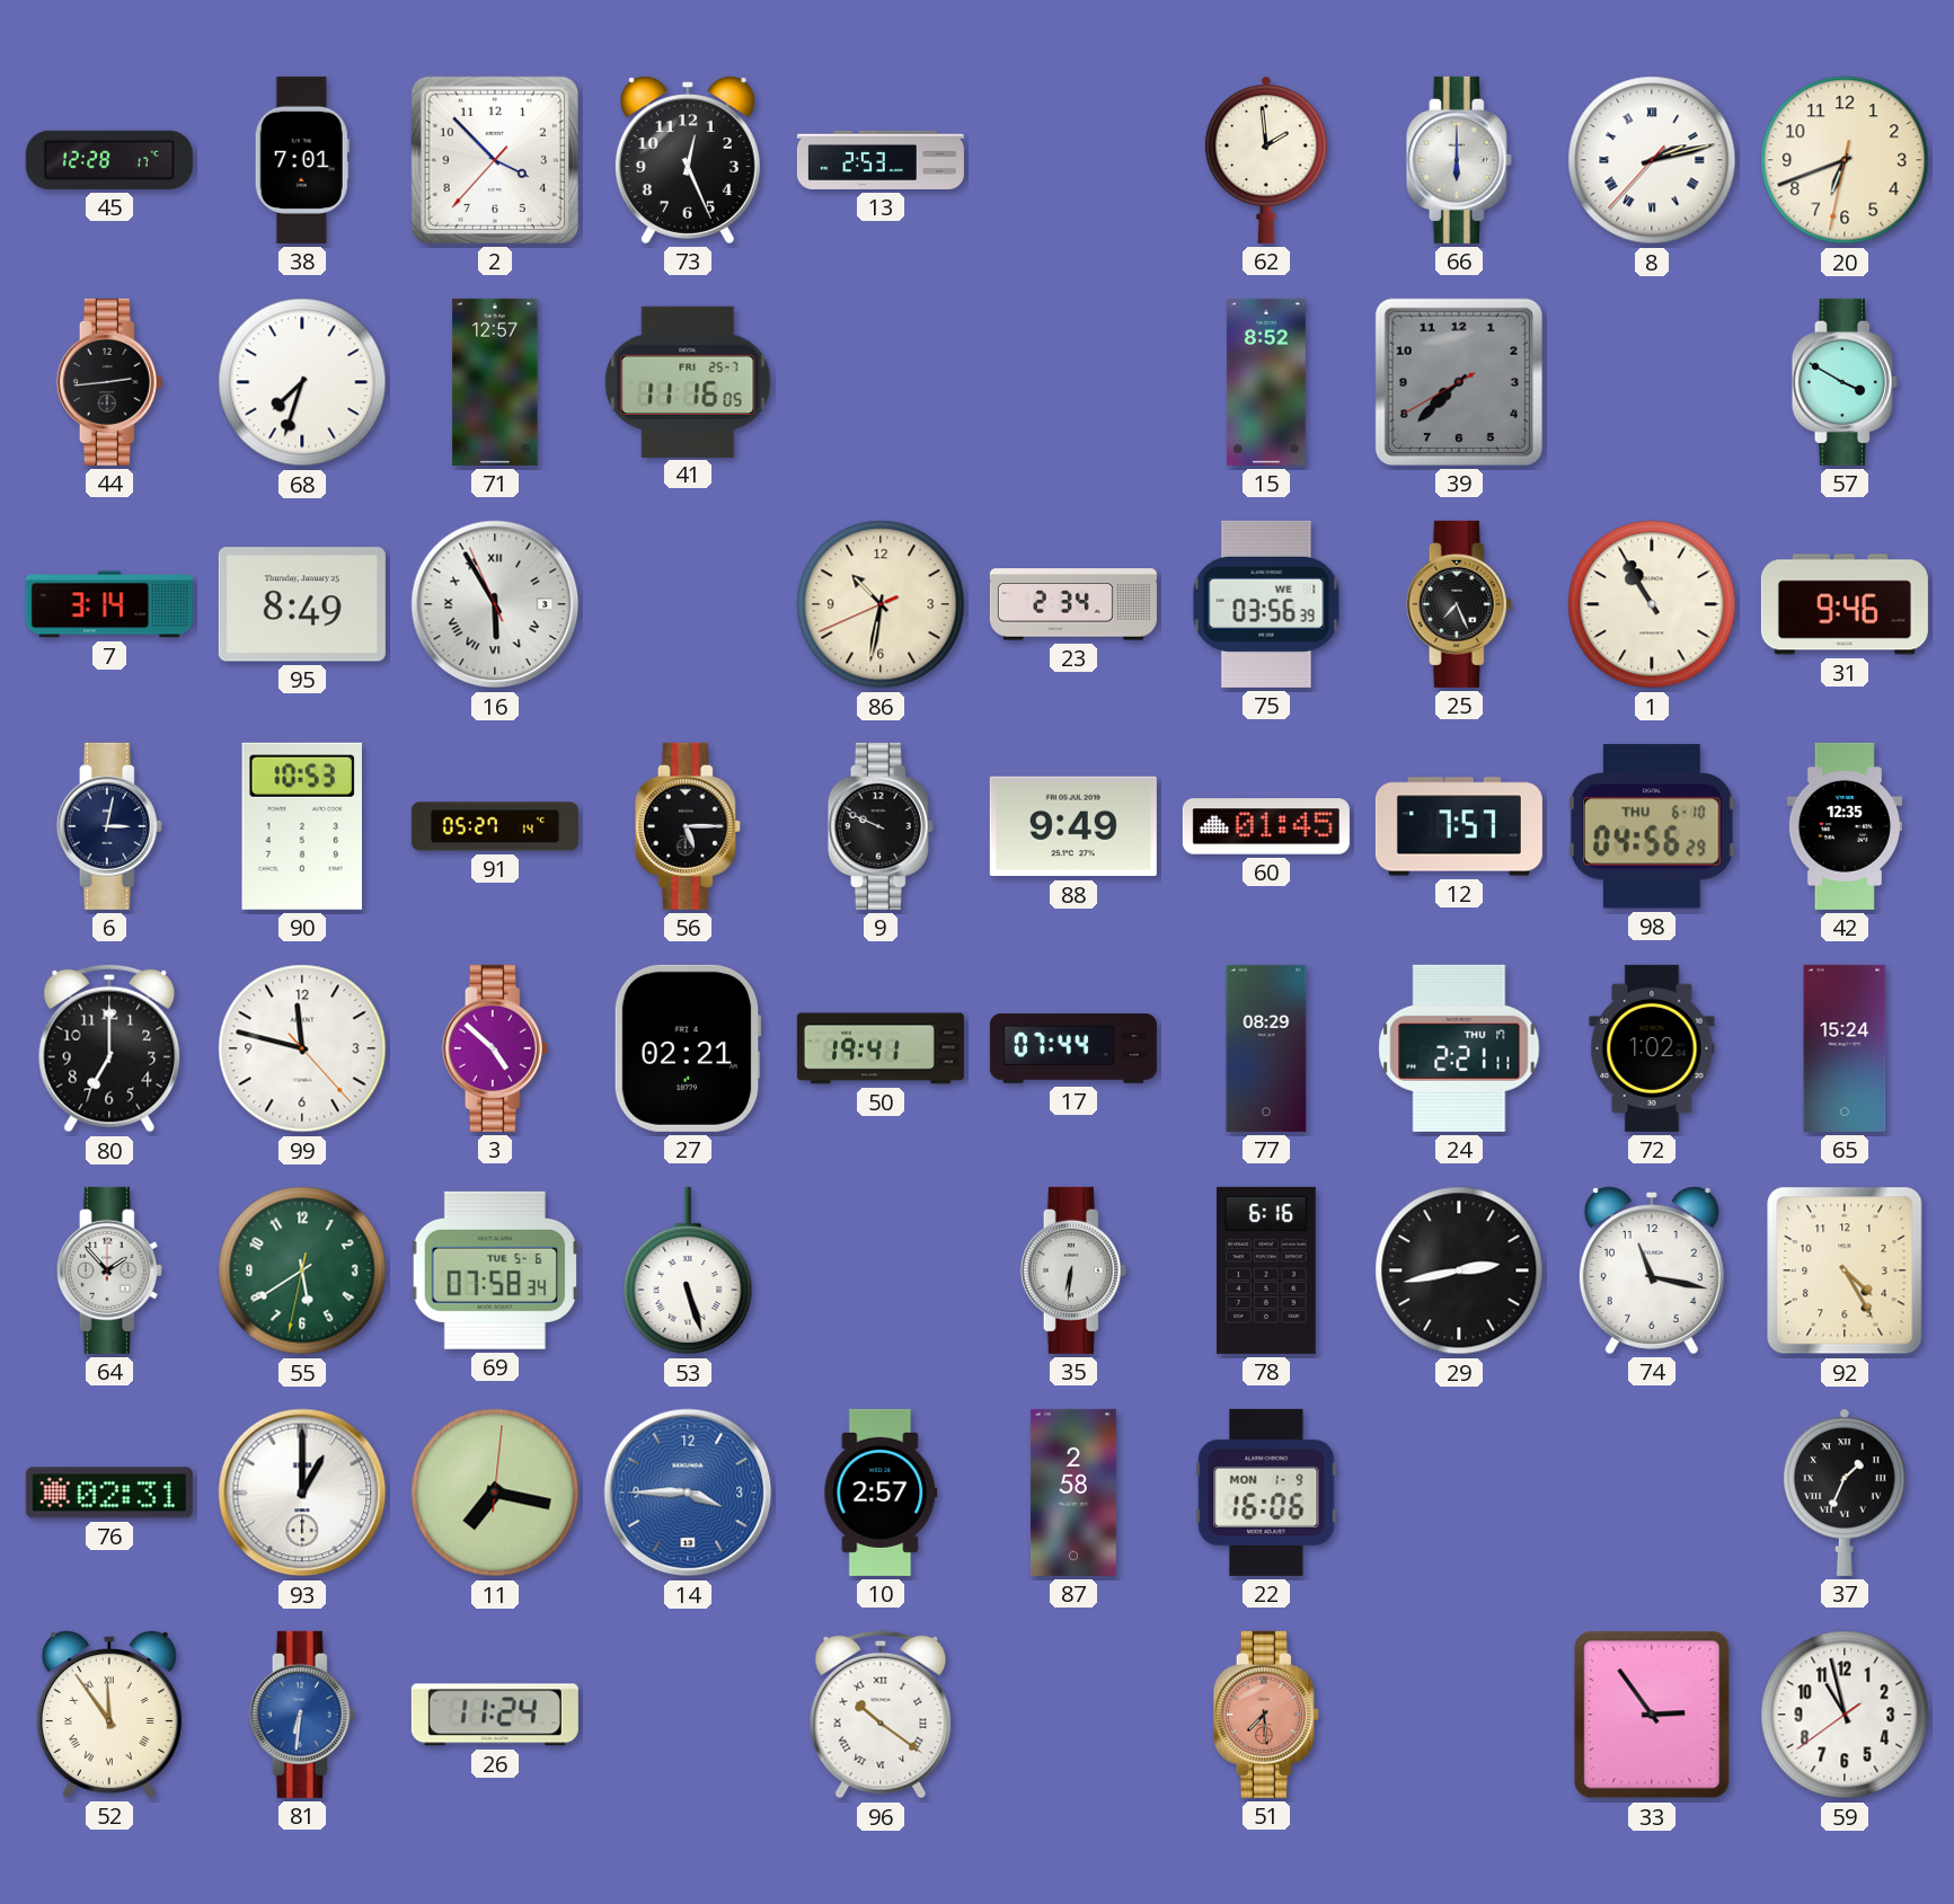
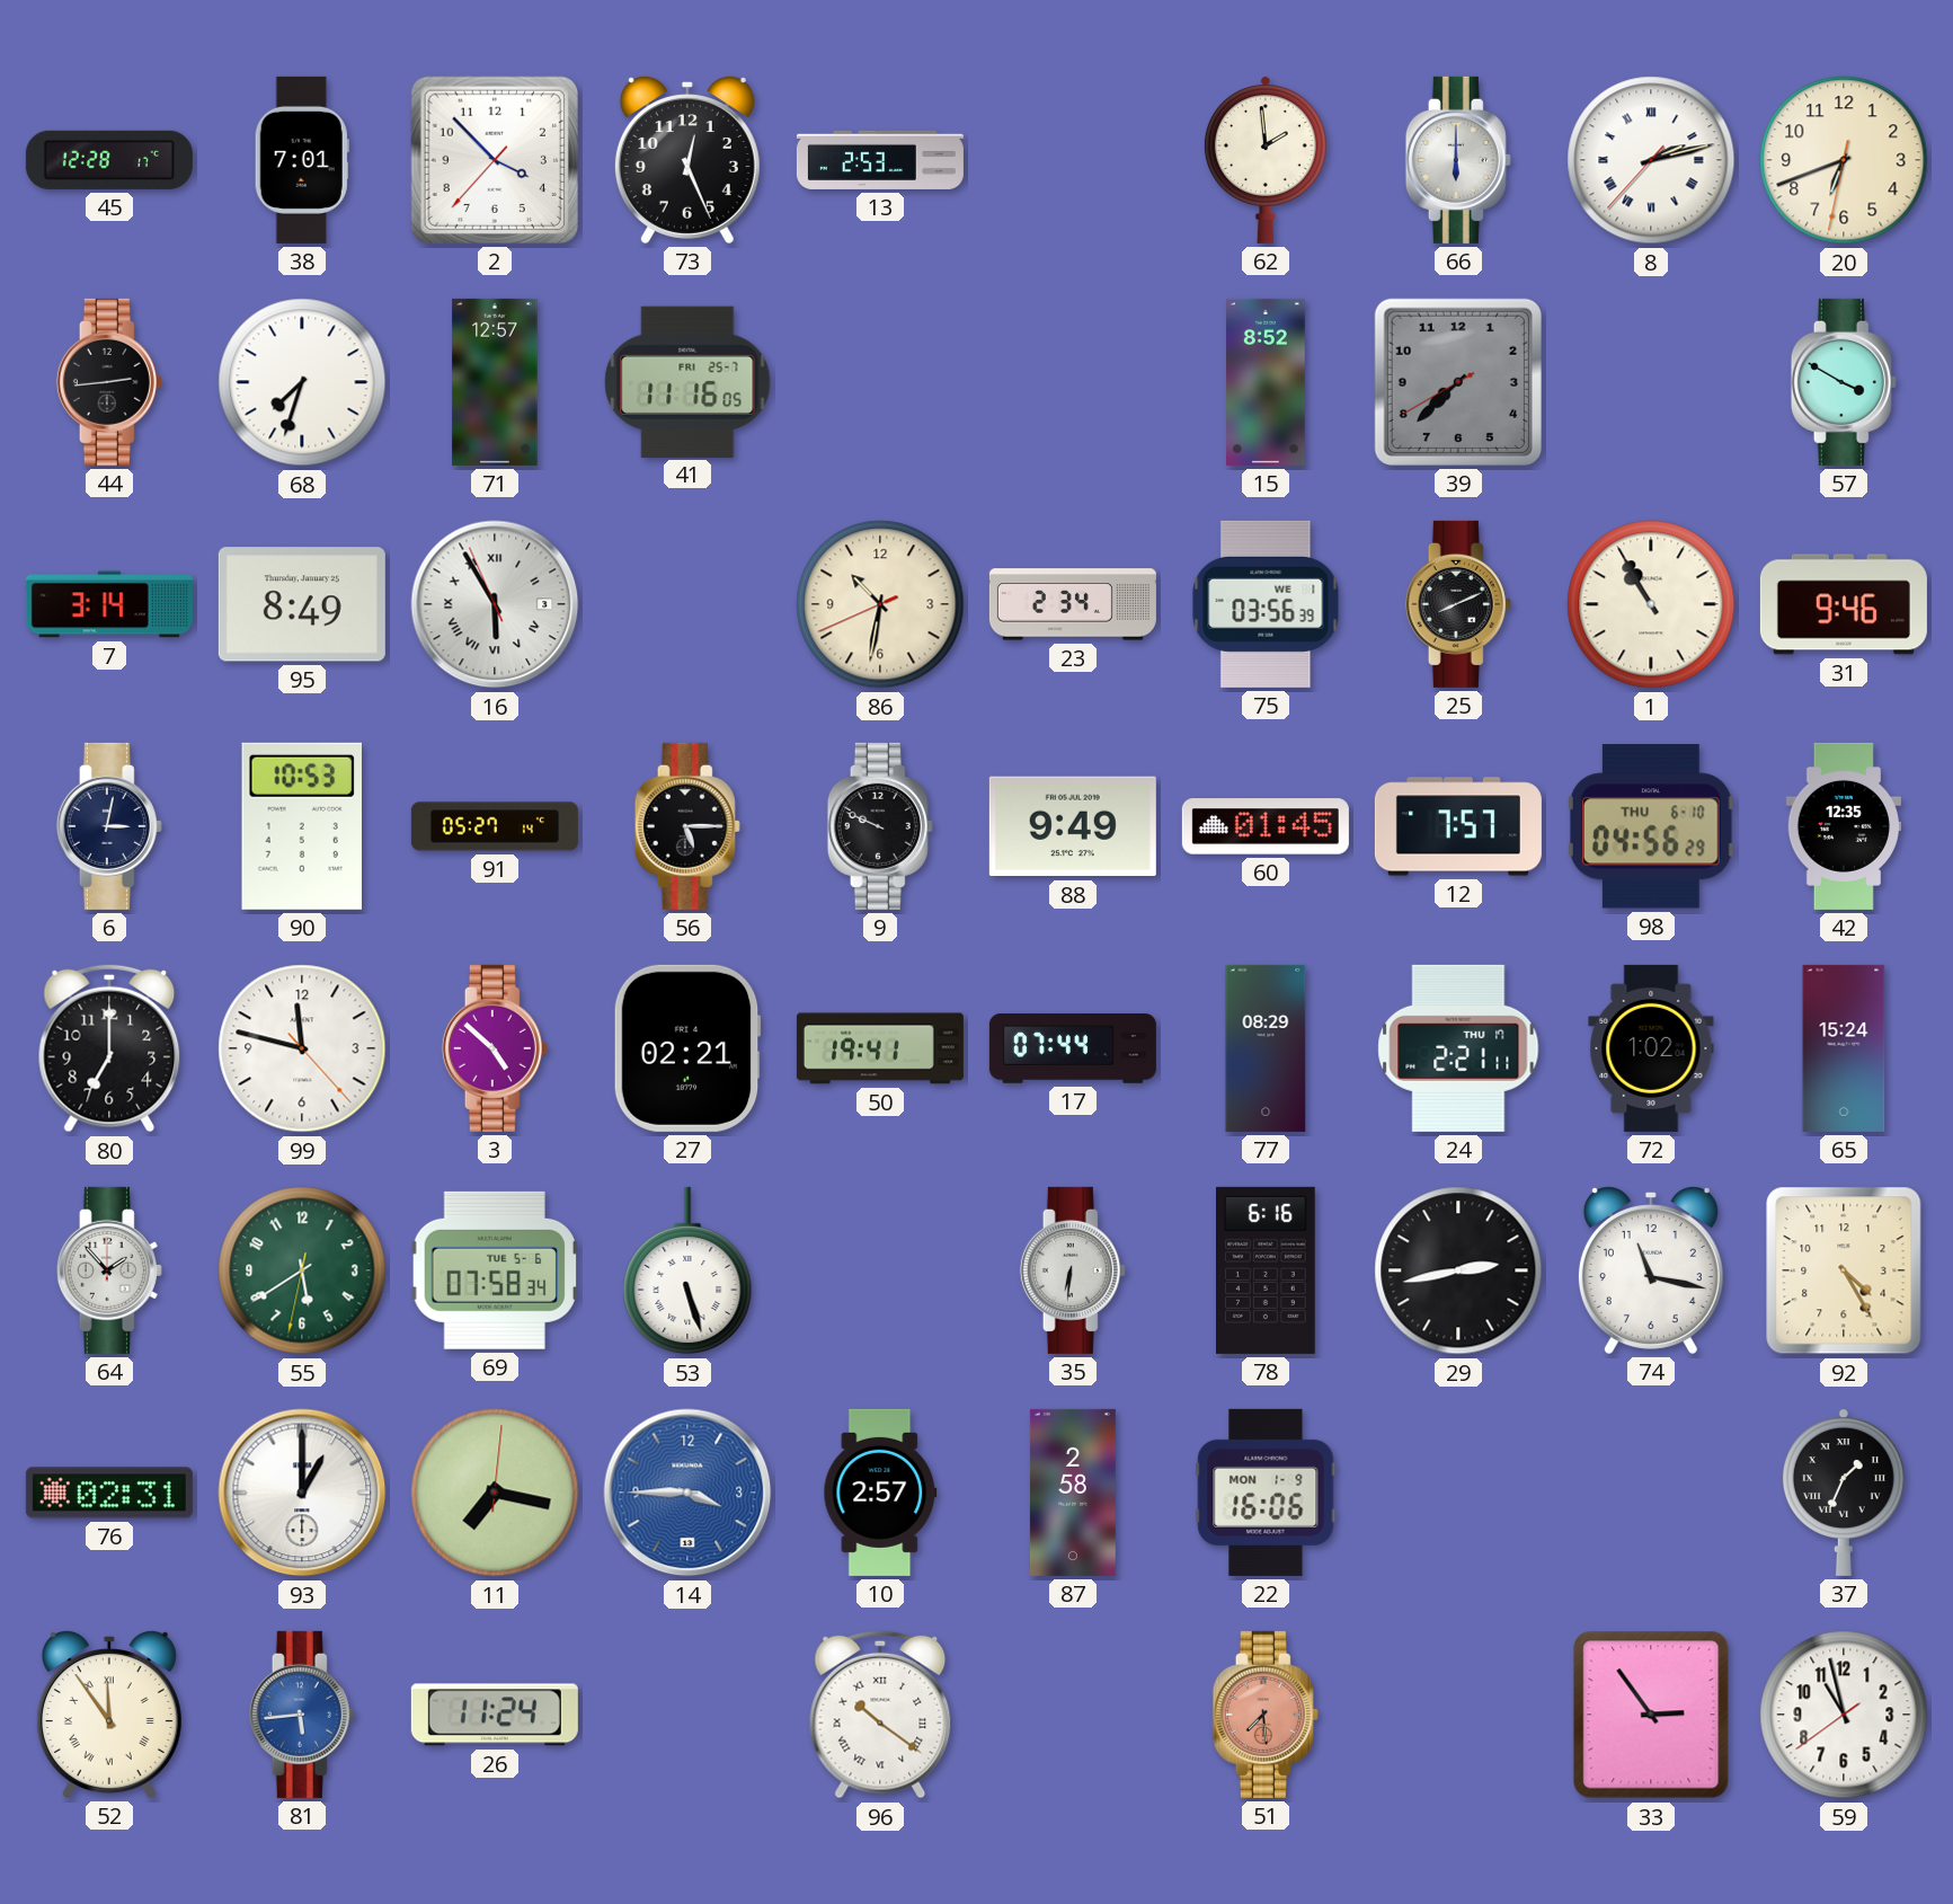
25: 7:26 -> 8:11
81: 6:31 -> 5:44
